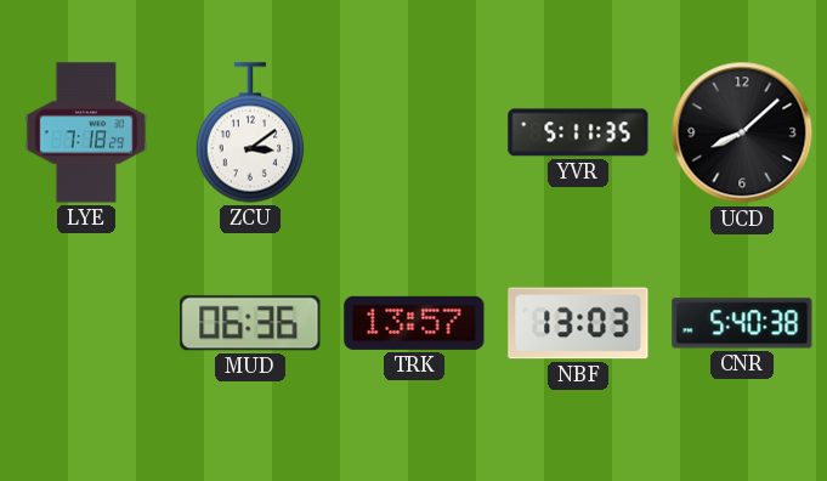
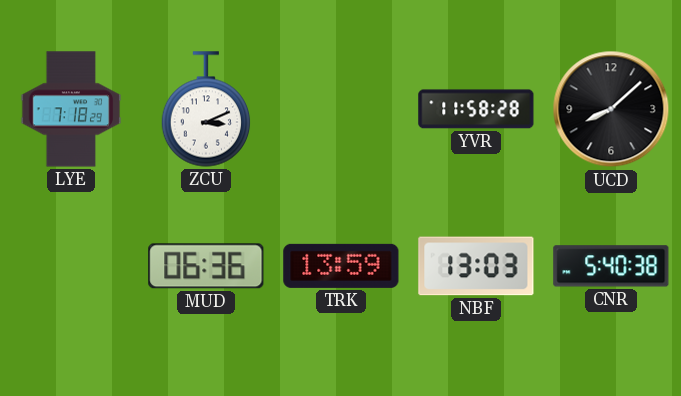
ZCU: 3:09 -> 3:11
YVR: 5:11 -> 11:58
TRK: 13:57 -> 13:59
